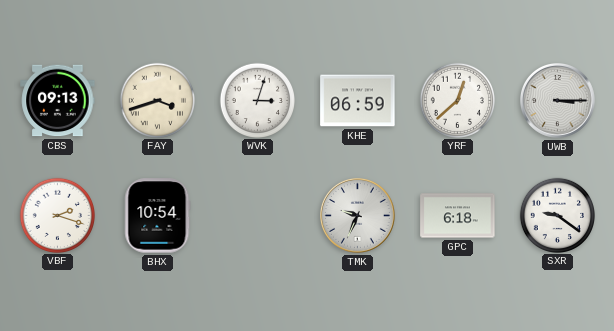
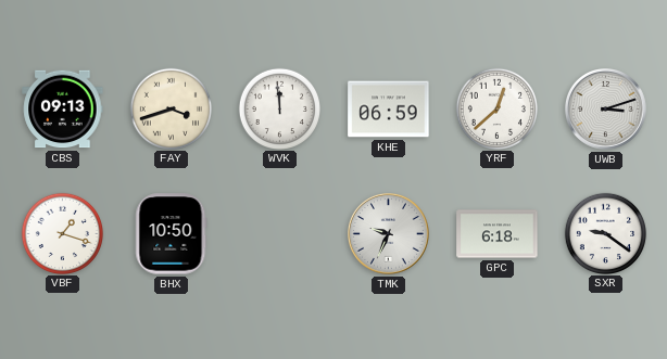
WVK: 3:03 -> 11:59
UWB: 3:15 -> 3:12
VBF: 2:18 -> 1:18
BHX: 10:54 -> 10:50
